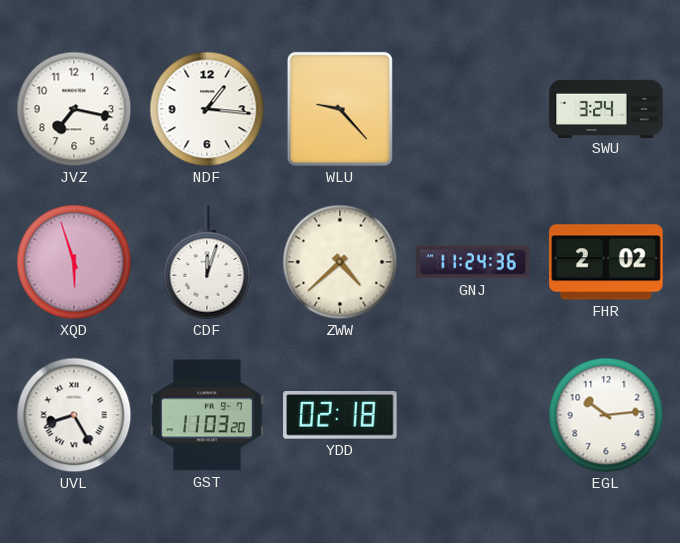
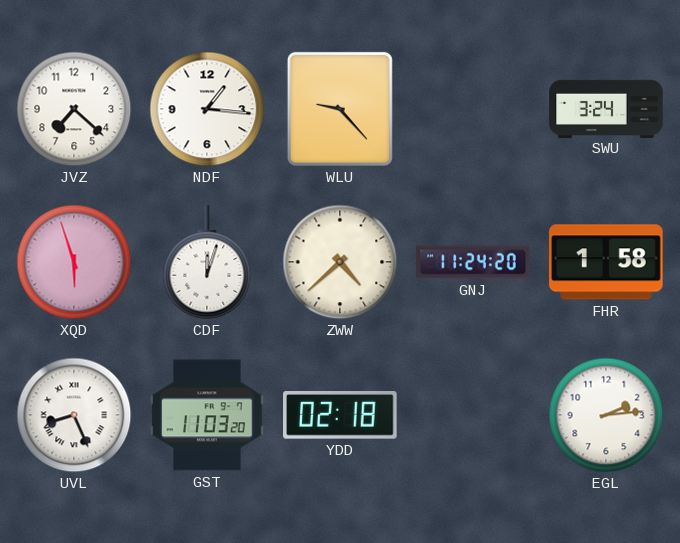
JVZ: 7:17 -> 7:22
GNJ: 11:24:36 -> 11:24:20
FHR: 2:02 -> 1:58
UVL: 8:25 -> 8:26
EGL: 10:14 -> 2:14
